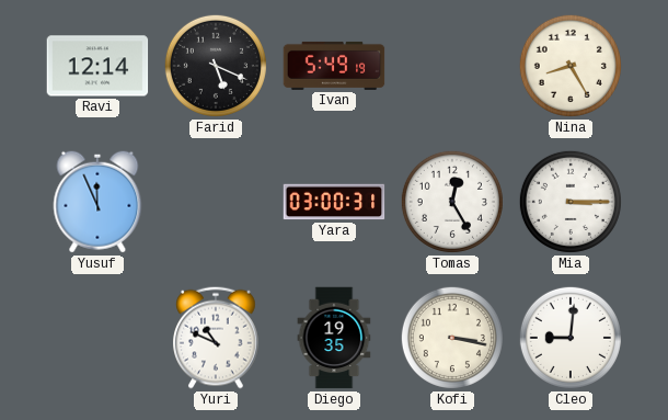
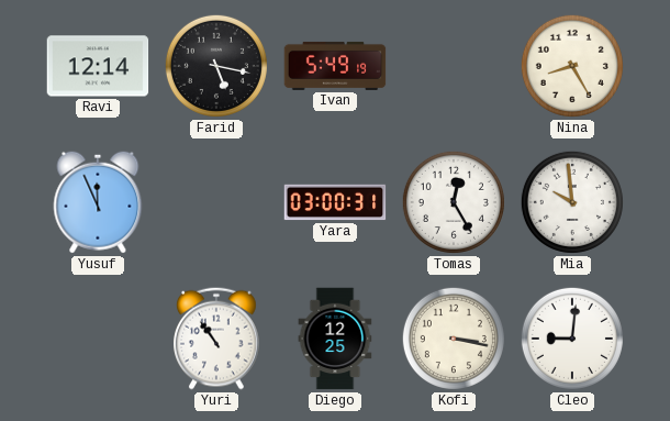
Farid: 5:19 -> 5:17
Mia: 3:15 -> 9:59
Yuri: 10:49 -> 10:54
Diego: 19:35 -> 12:25
